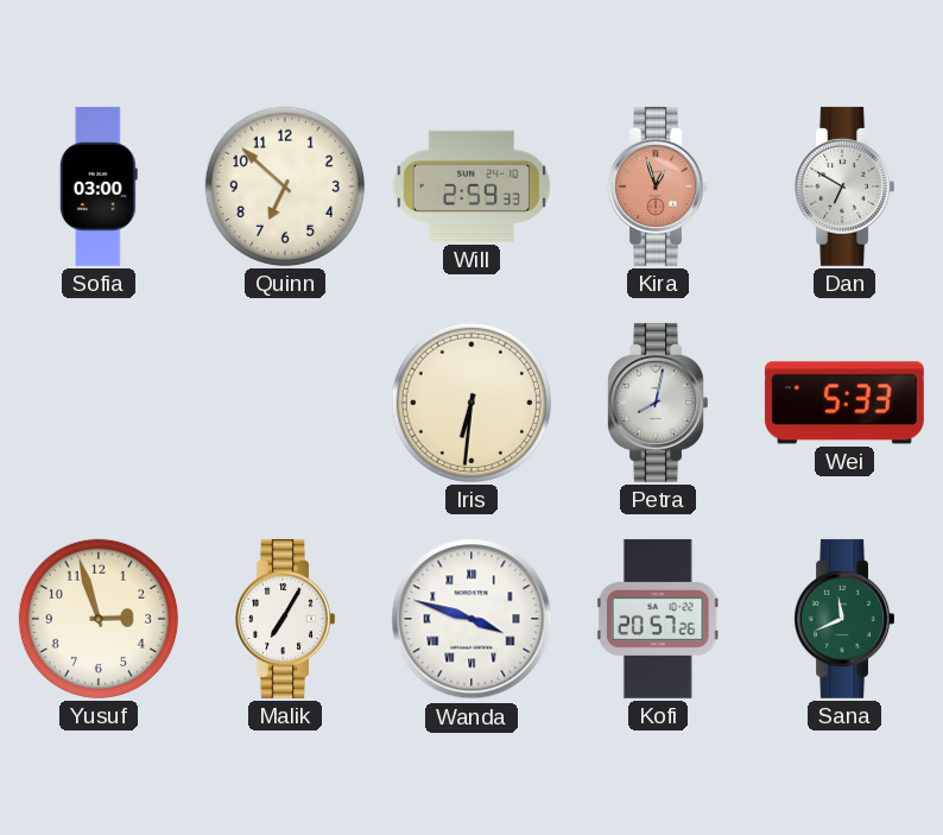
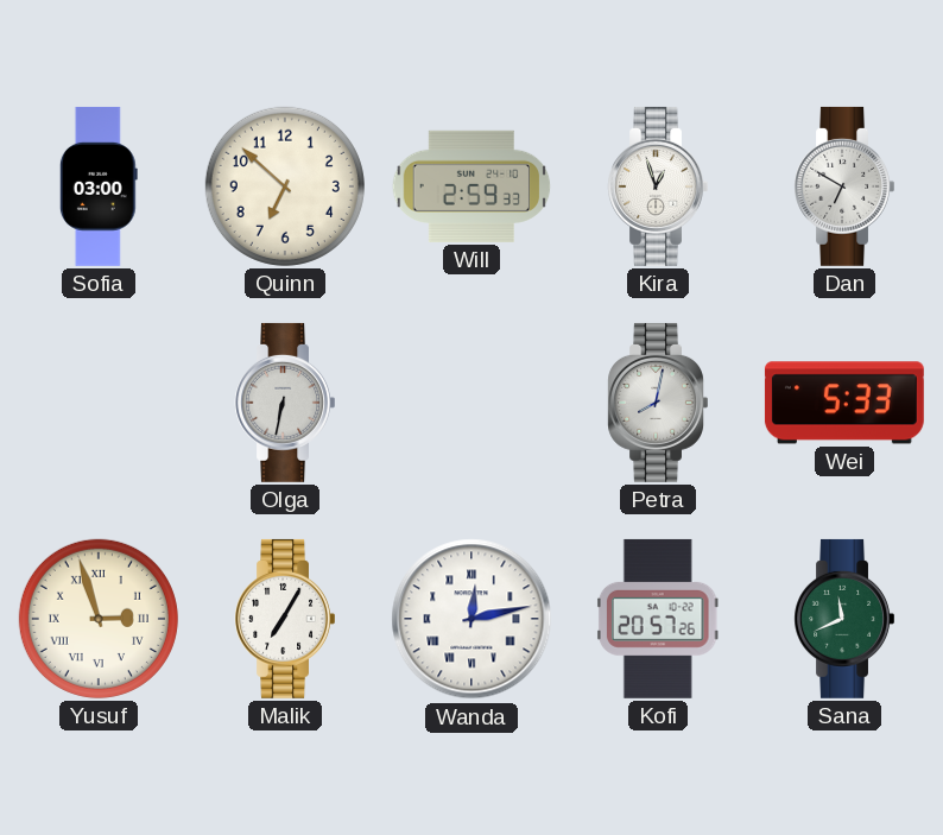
Kira dial: salmon -> white
Olga: none -> 6:32
Iris: 6:31 -> none
Yusuf numerals: Arabic -> Roman
Wanda: 3:48 -> 12:13
